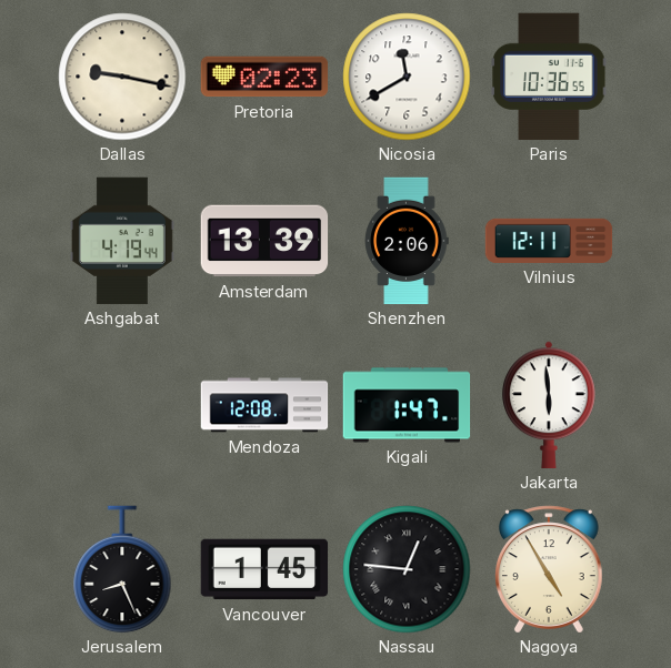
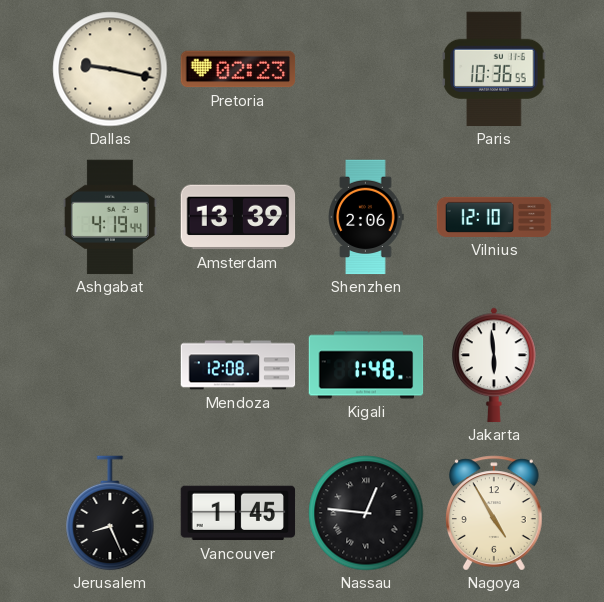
Nicosia: 11:40 -> none
Vilnius: 12:11 -> 12:10
Kigali: 1:47 -> 1:48
